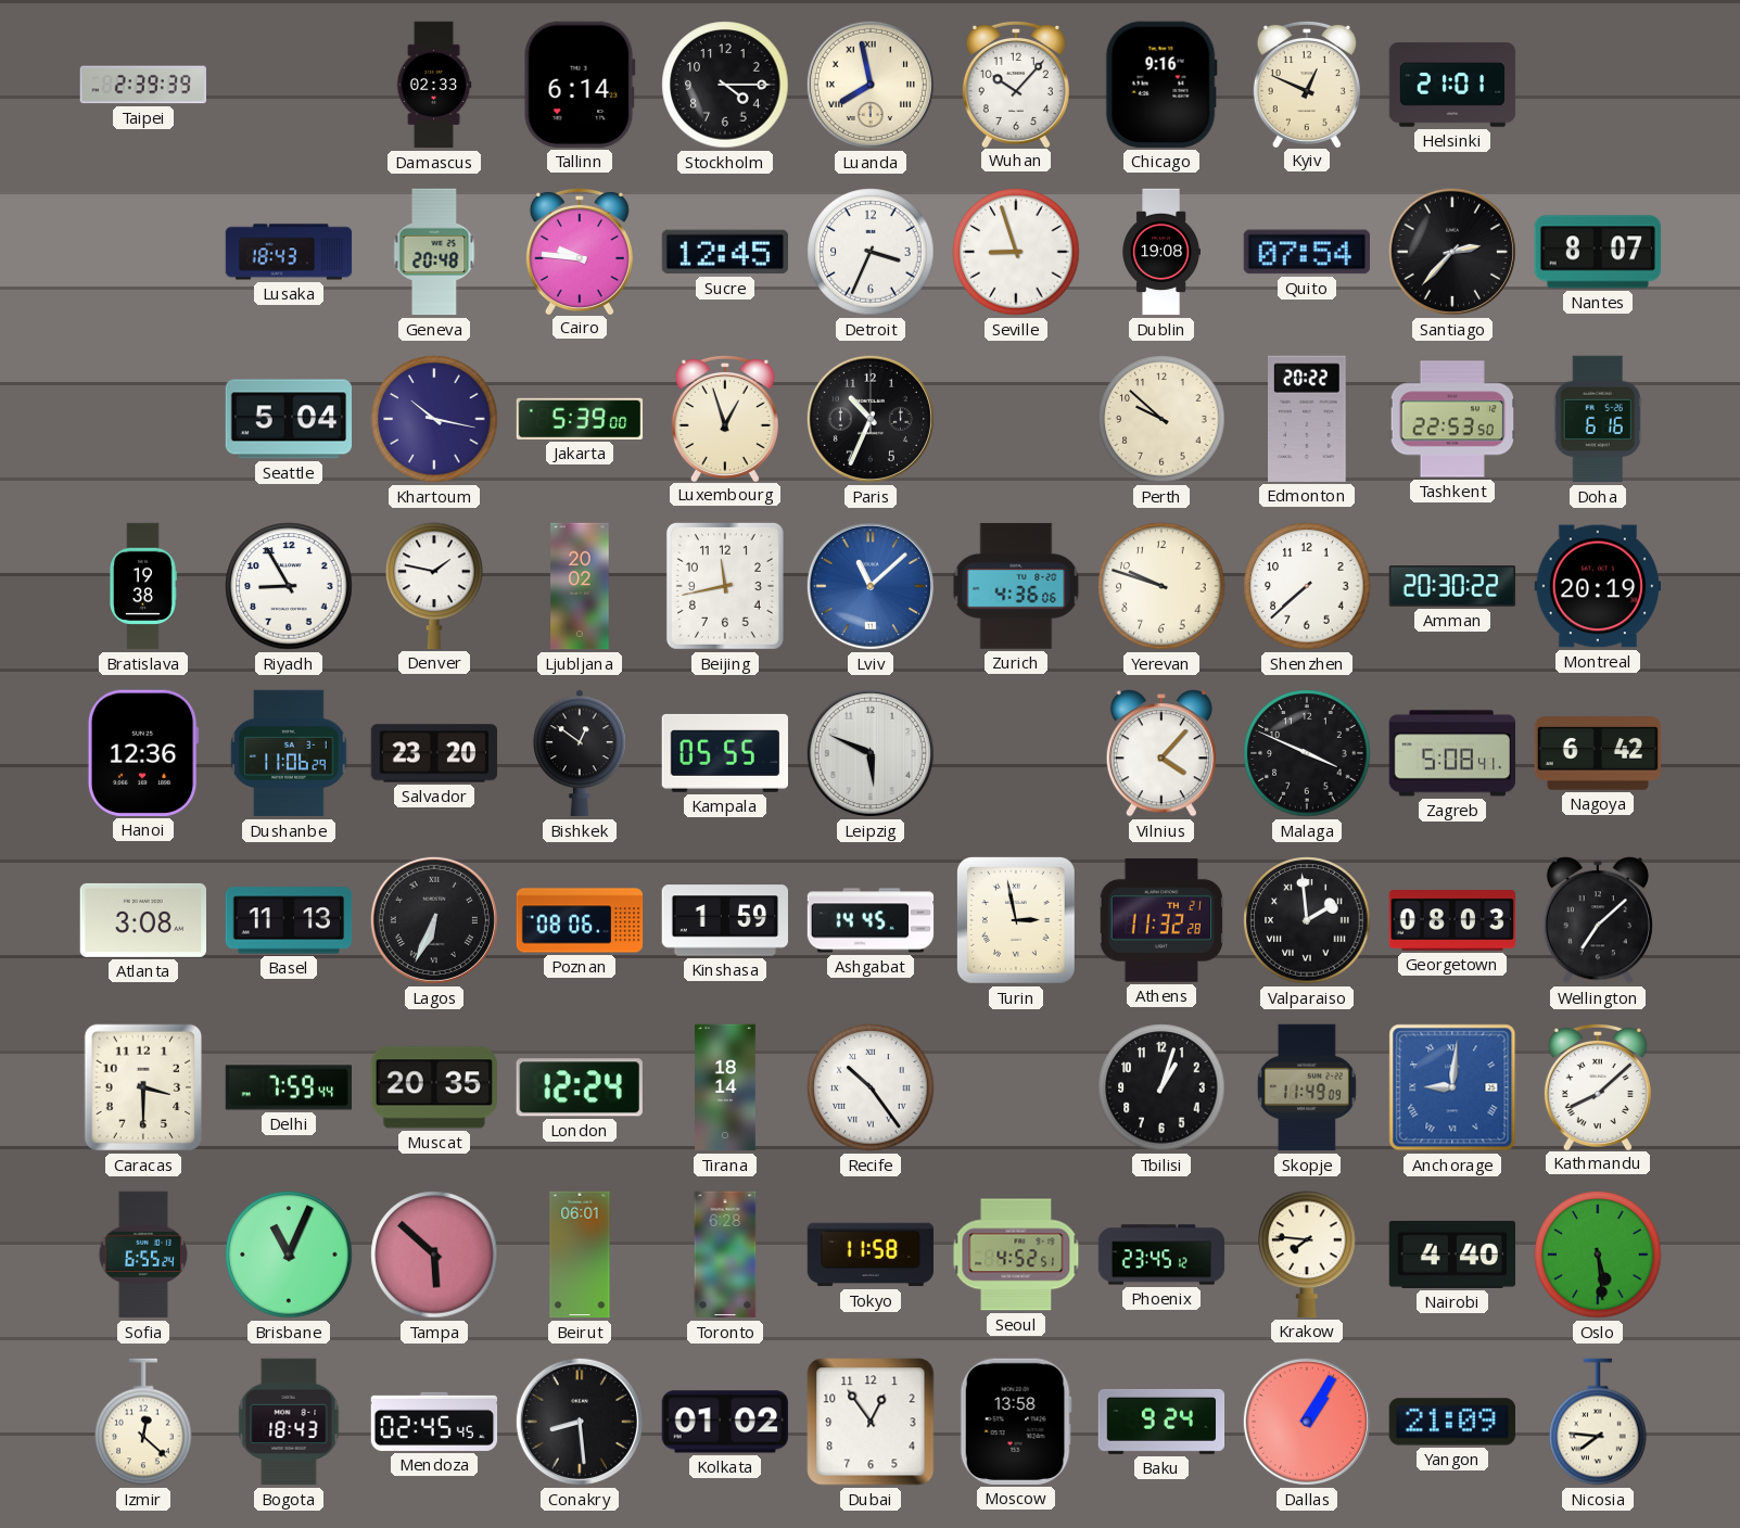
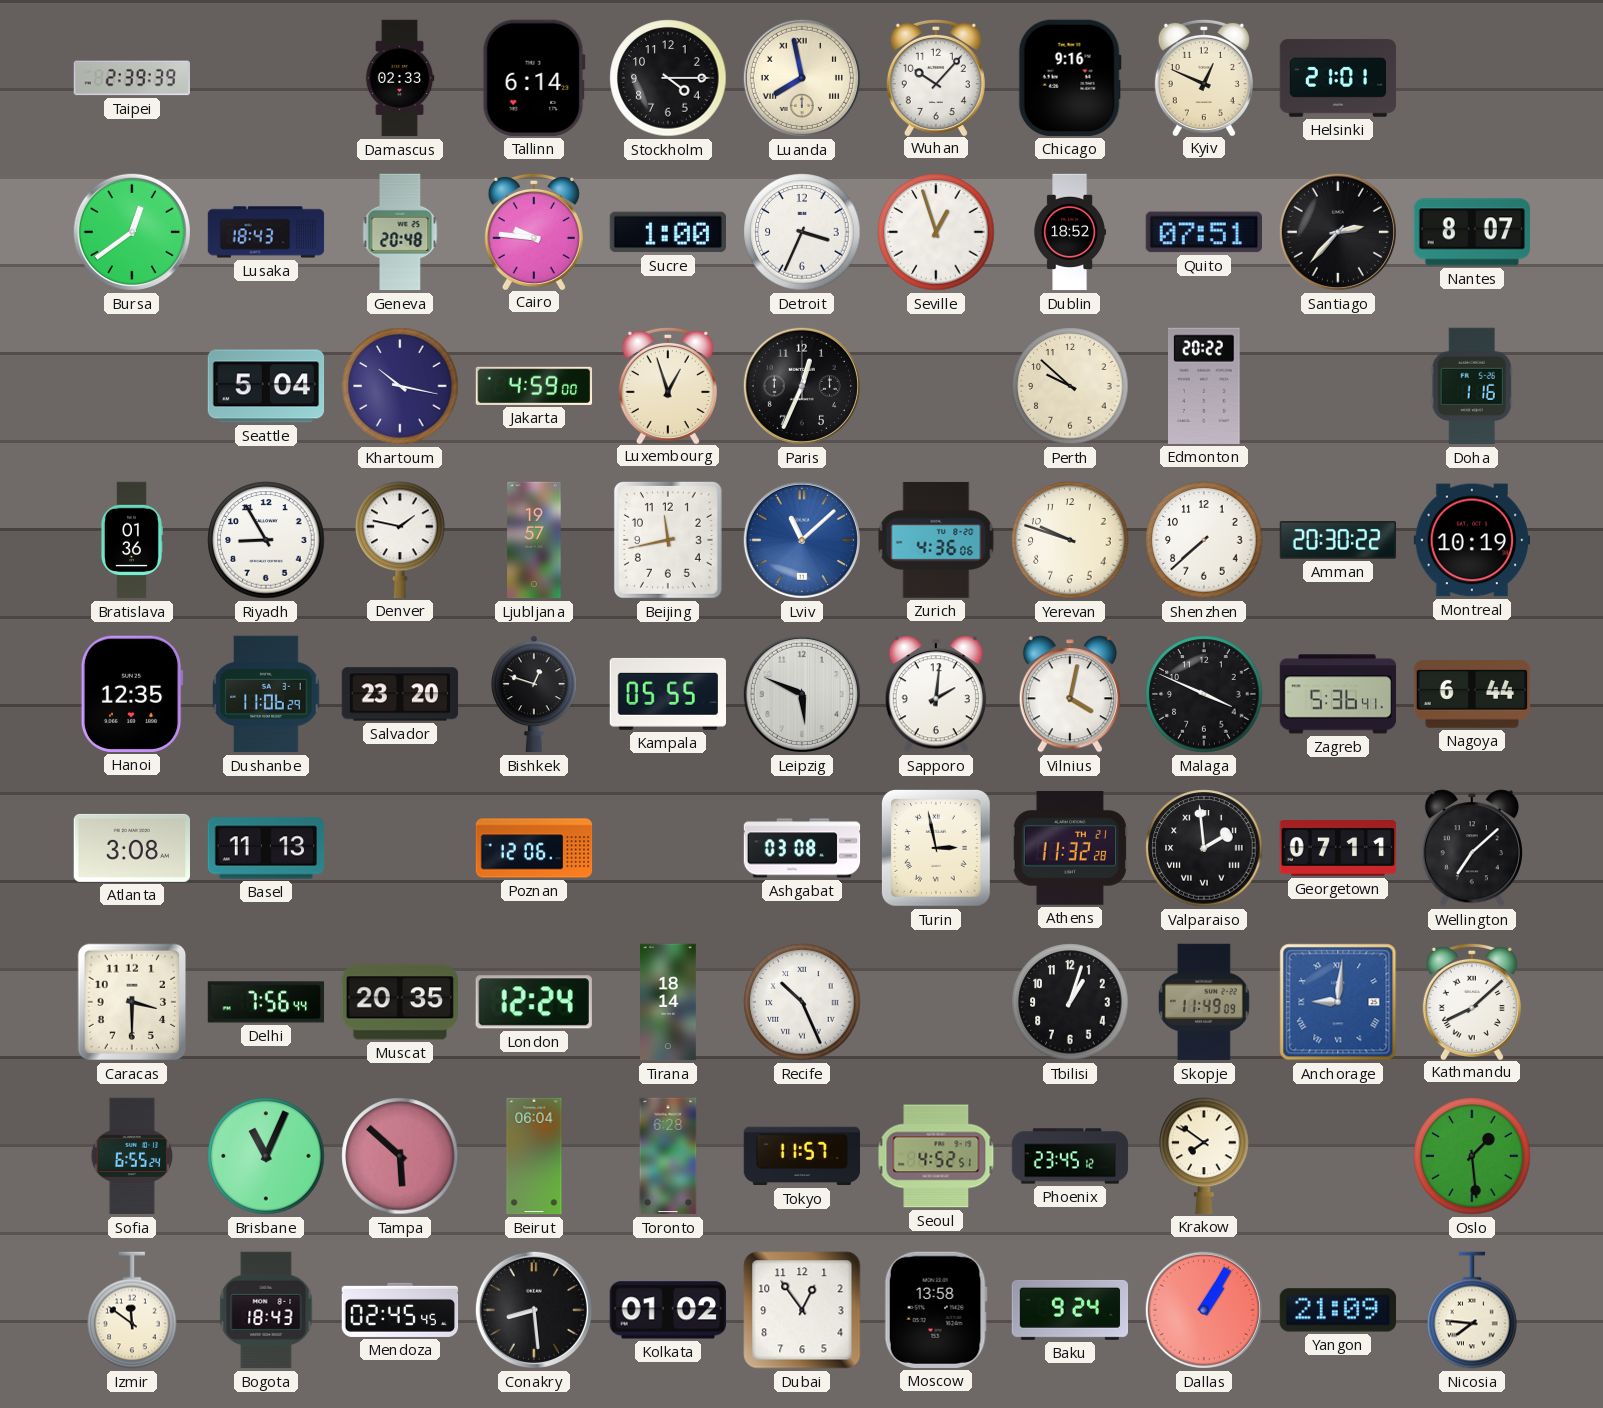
Bursa: none -> 12:39
Sucre: 12:45 -> 1:00
Seville: 8:57 -> 12:57
Dublin: 19:08 -> 18:52
Quito: 07:54 -> 07:51
Jakarta: 5:39 -> 4:59
Paris: 10:34 -> 12:34
Tashkent: 22:53 -> none
Doha: 6:16 -> 1:16
Bratislava: 19:38 -> 01:36
Ljubljana: 20:02 -> 19:57
Montreal: 20:19 -> 10:19
Hanoi: 12:36 -> 12:35
Bishkek: 12:51 -> 12:48
Sapporo: none -> 2:01
Vilnius: 4:07 -> 4:02
Zagreb: 5:08 -> 5:36
Nagoya: 6:42 -> 6:44
Lagos: 6:34 -> none
Poznan: 08:06 -> 12:06
Kinshasa: 1:59 -> none
Ashgabat: 14:45 -> 03:08
Georgetown: 08:03 -> 07:11
Delhi: 7:59 -> 7:56
Recife: 10:24 -> 10:26
Beirut: 06:01 -> 06:04
Tokyo: 11:58 -> 11:57
Krakow: 7:46 -> 7:51
Nairobi: 4:40 -> none
Oslo: 5:29 -> 1:29
Izmir: 12:22 -> 11:51
